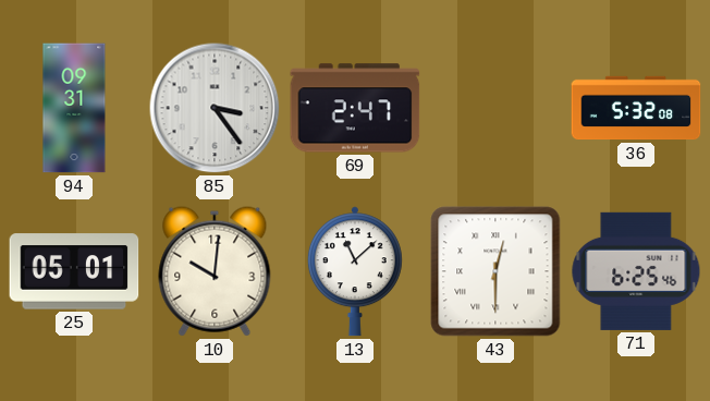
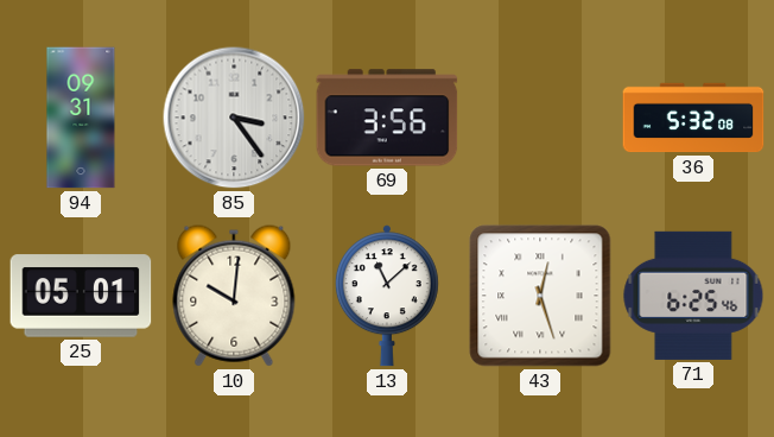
69: 2:47 -> 3:56
43: 12:30 -> 12:27
